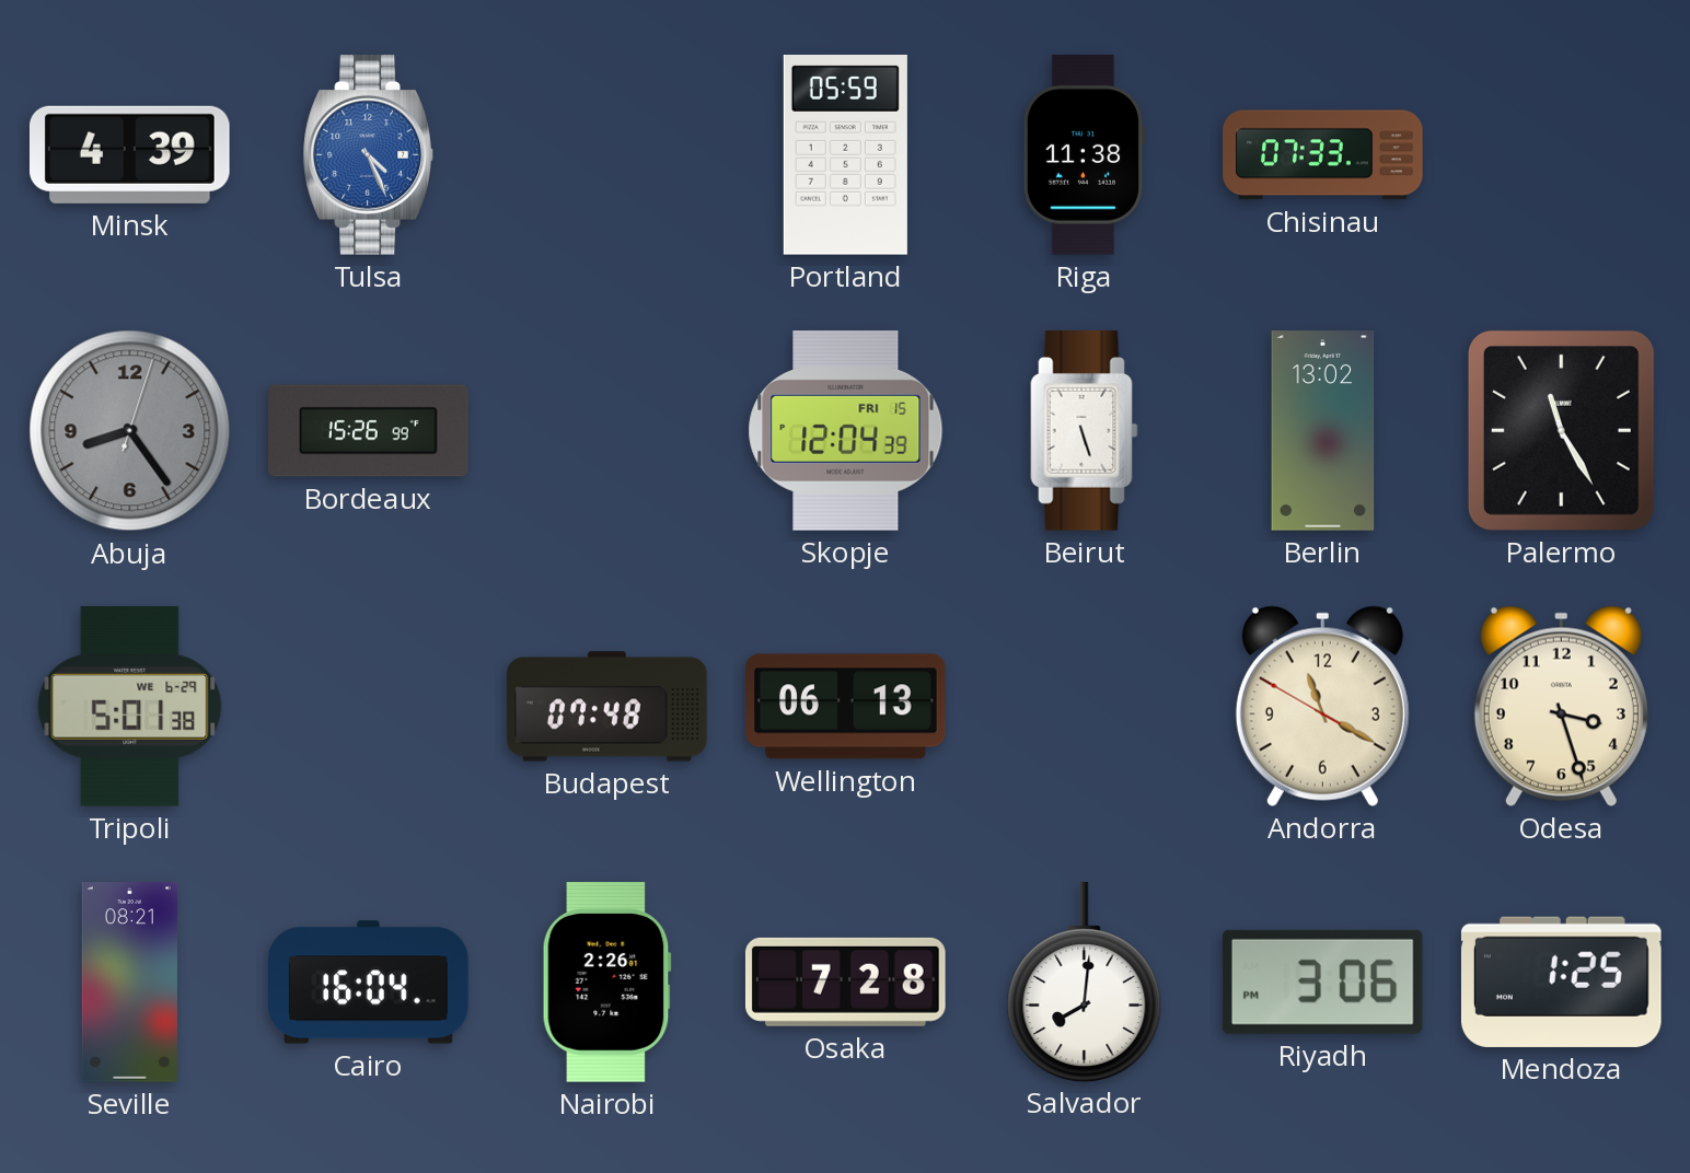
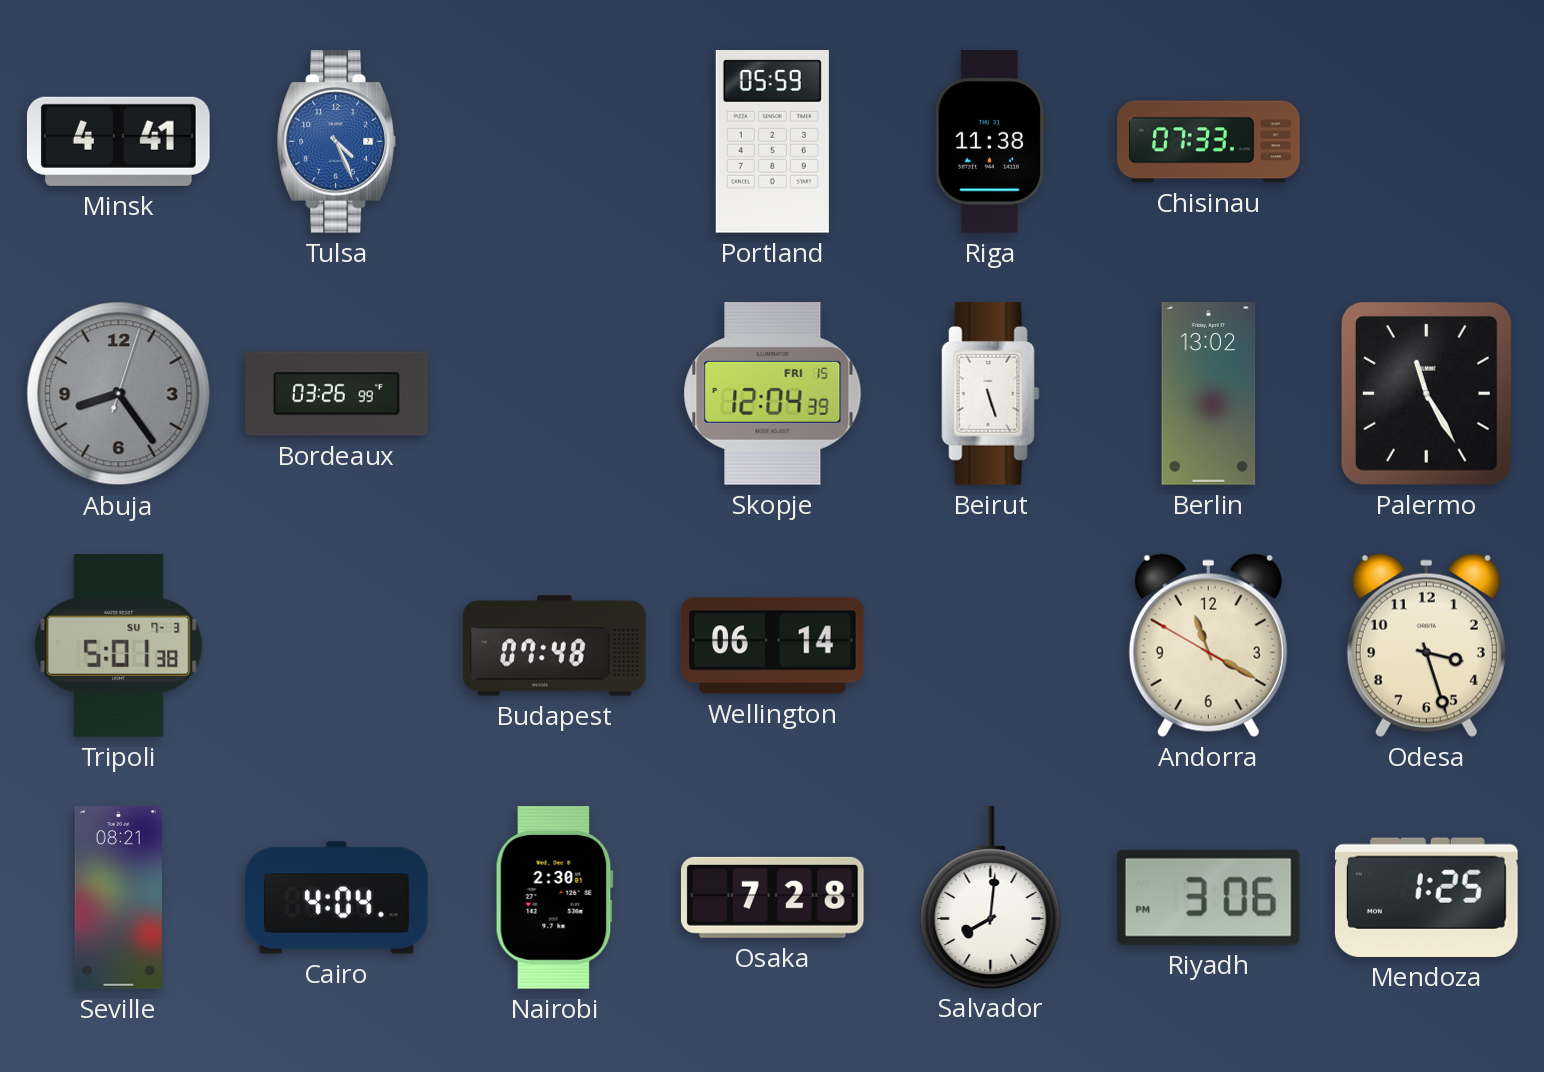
Minsk: 4:39 -> 4:41
Bordeaux: 15:26 -> 03:26
Tripoli date: WE 6-29 -> SU 7-3
Wellington: 06:13 -> 06:14
Cairo: 16:04 -> 4:04
Nairobi: 2:26 -> 2:30
